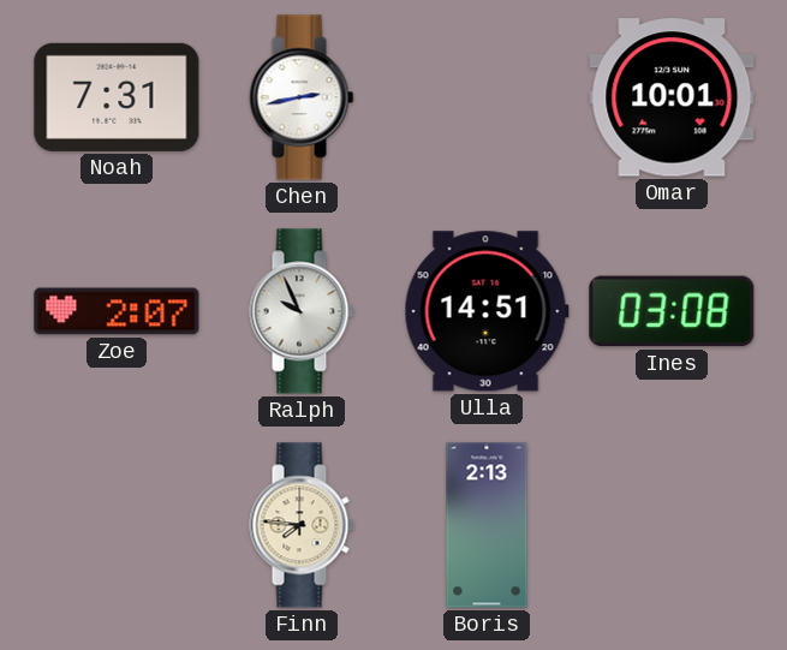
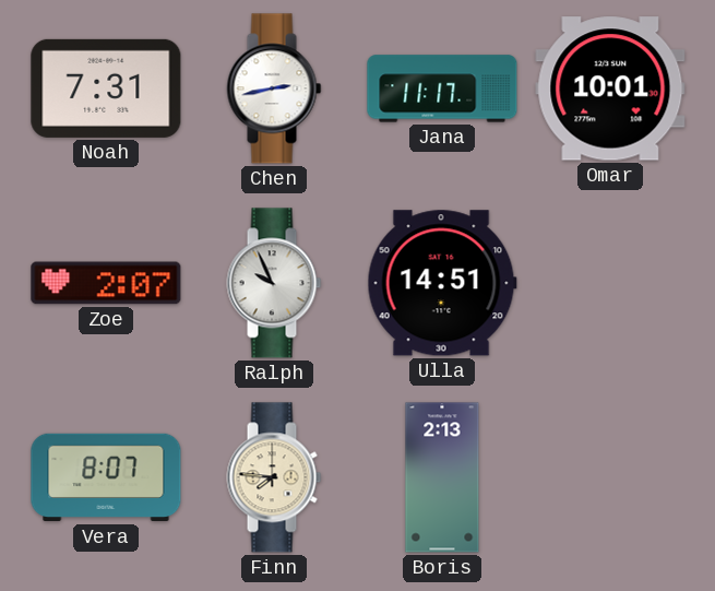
Jana: none -> 11:17
Ines: 03:08 -> none
Vera: none -> 8:07
